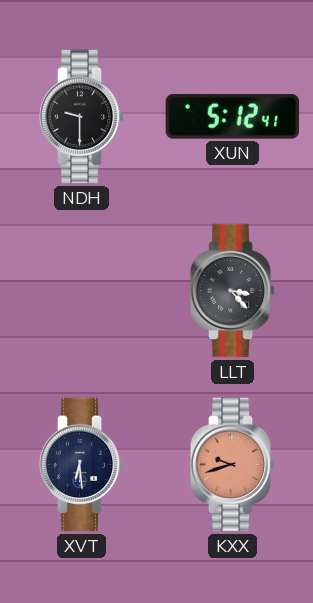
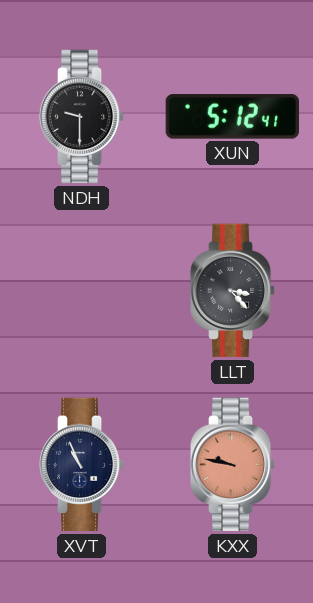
XVT: 6:29 -> 10:56
KXX: 9:42 -> 9:47
